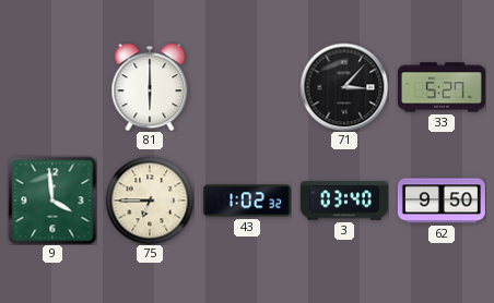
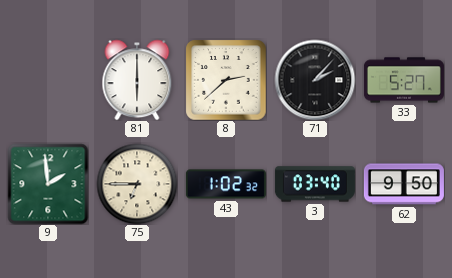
8: none -> 2:38
71: 3:07 -> 2:07
9: 3:59 -> 1:59
